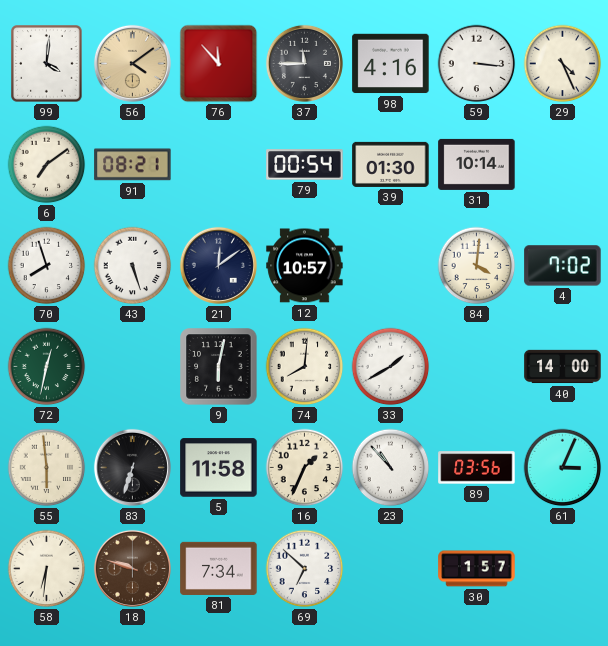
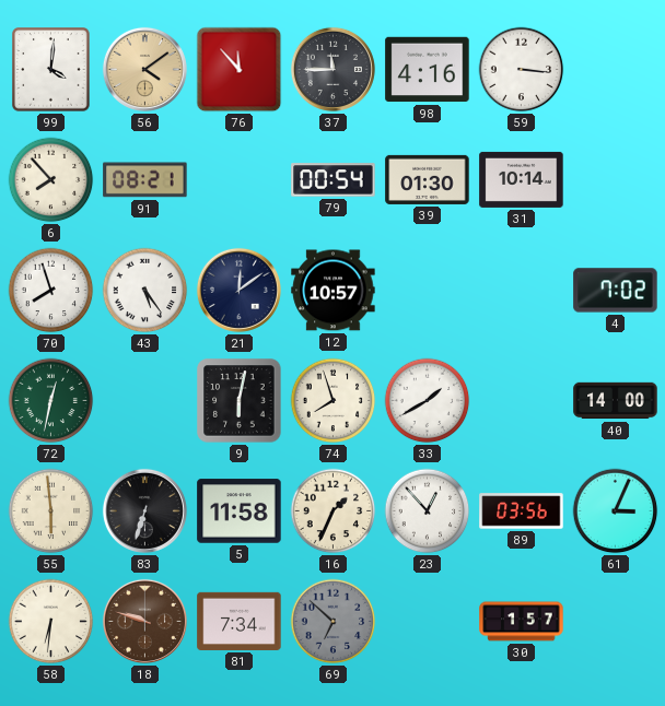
29: 4:26 -> none
6: 7:09 -> 7:53
43: 5:27 -> 5:24
84: 4:01 -> none
74: 8:01 -> 7:57
23: 10:53 -> 12:53
69 dial: white -> grey
